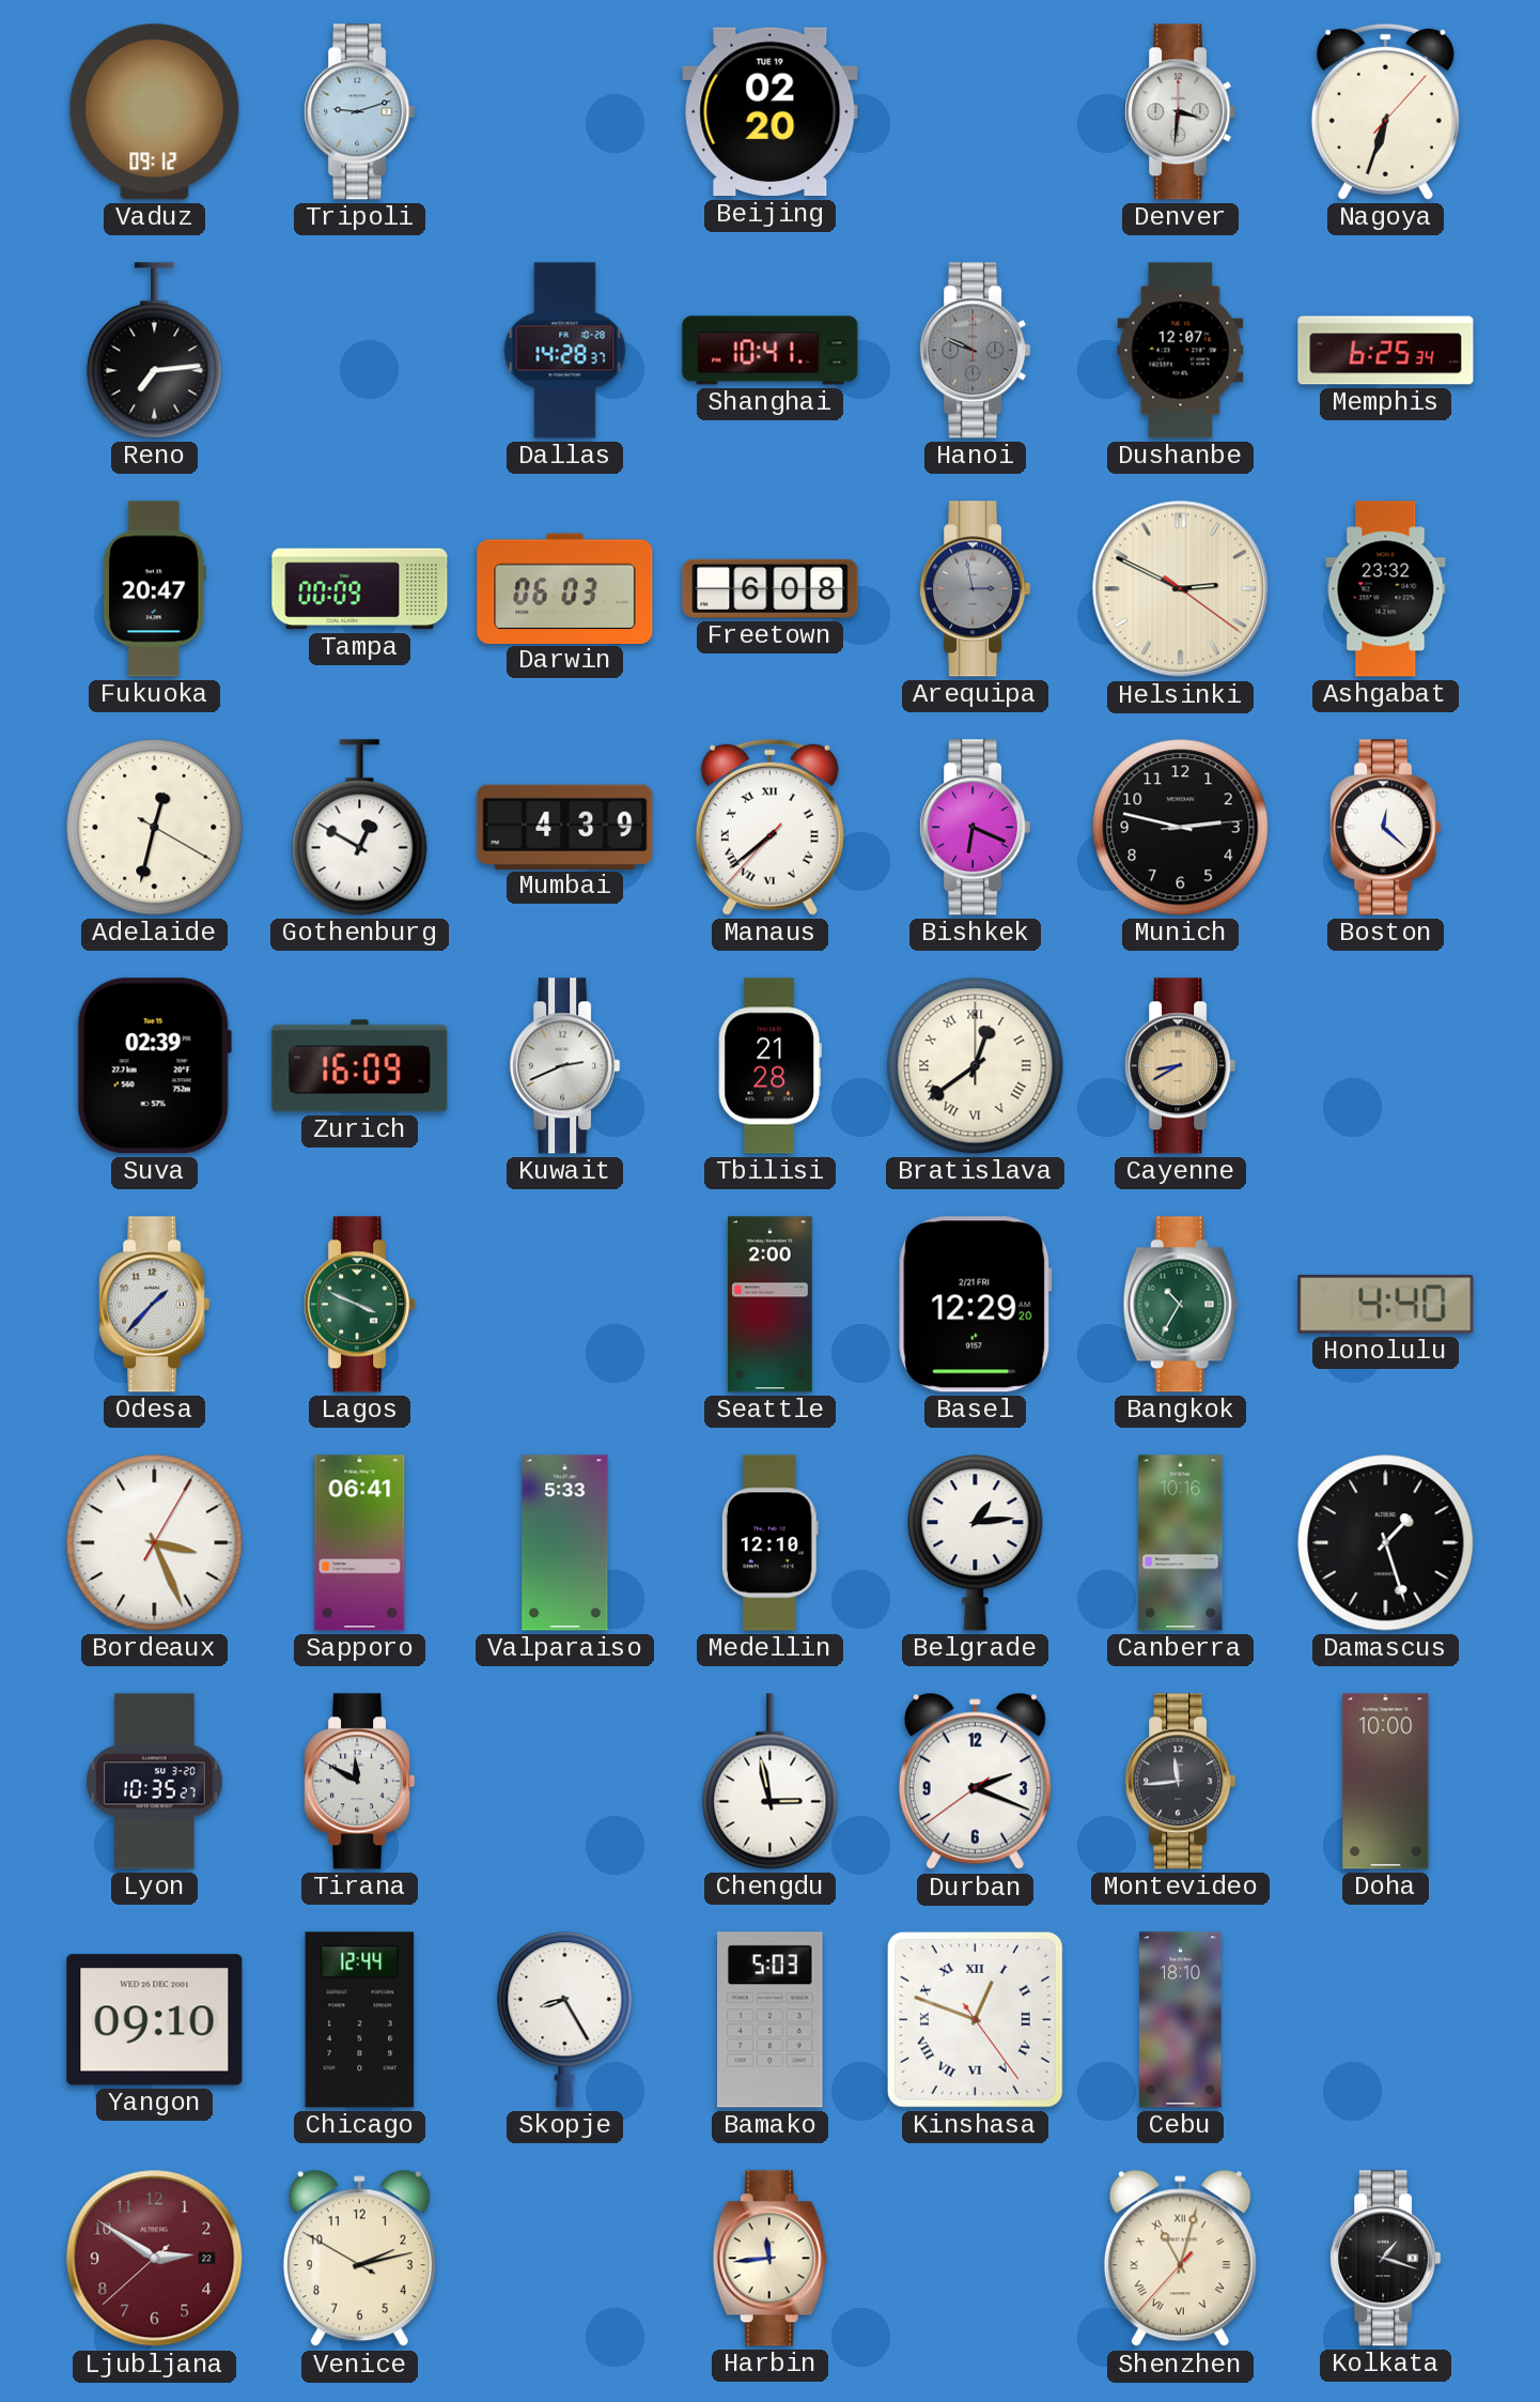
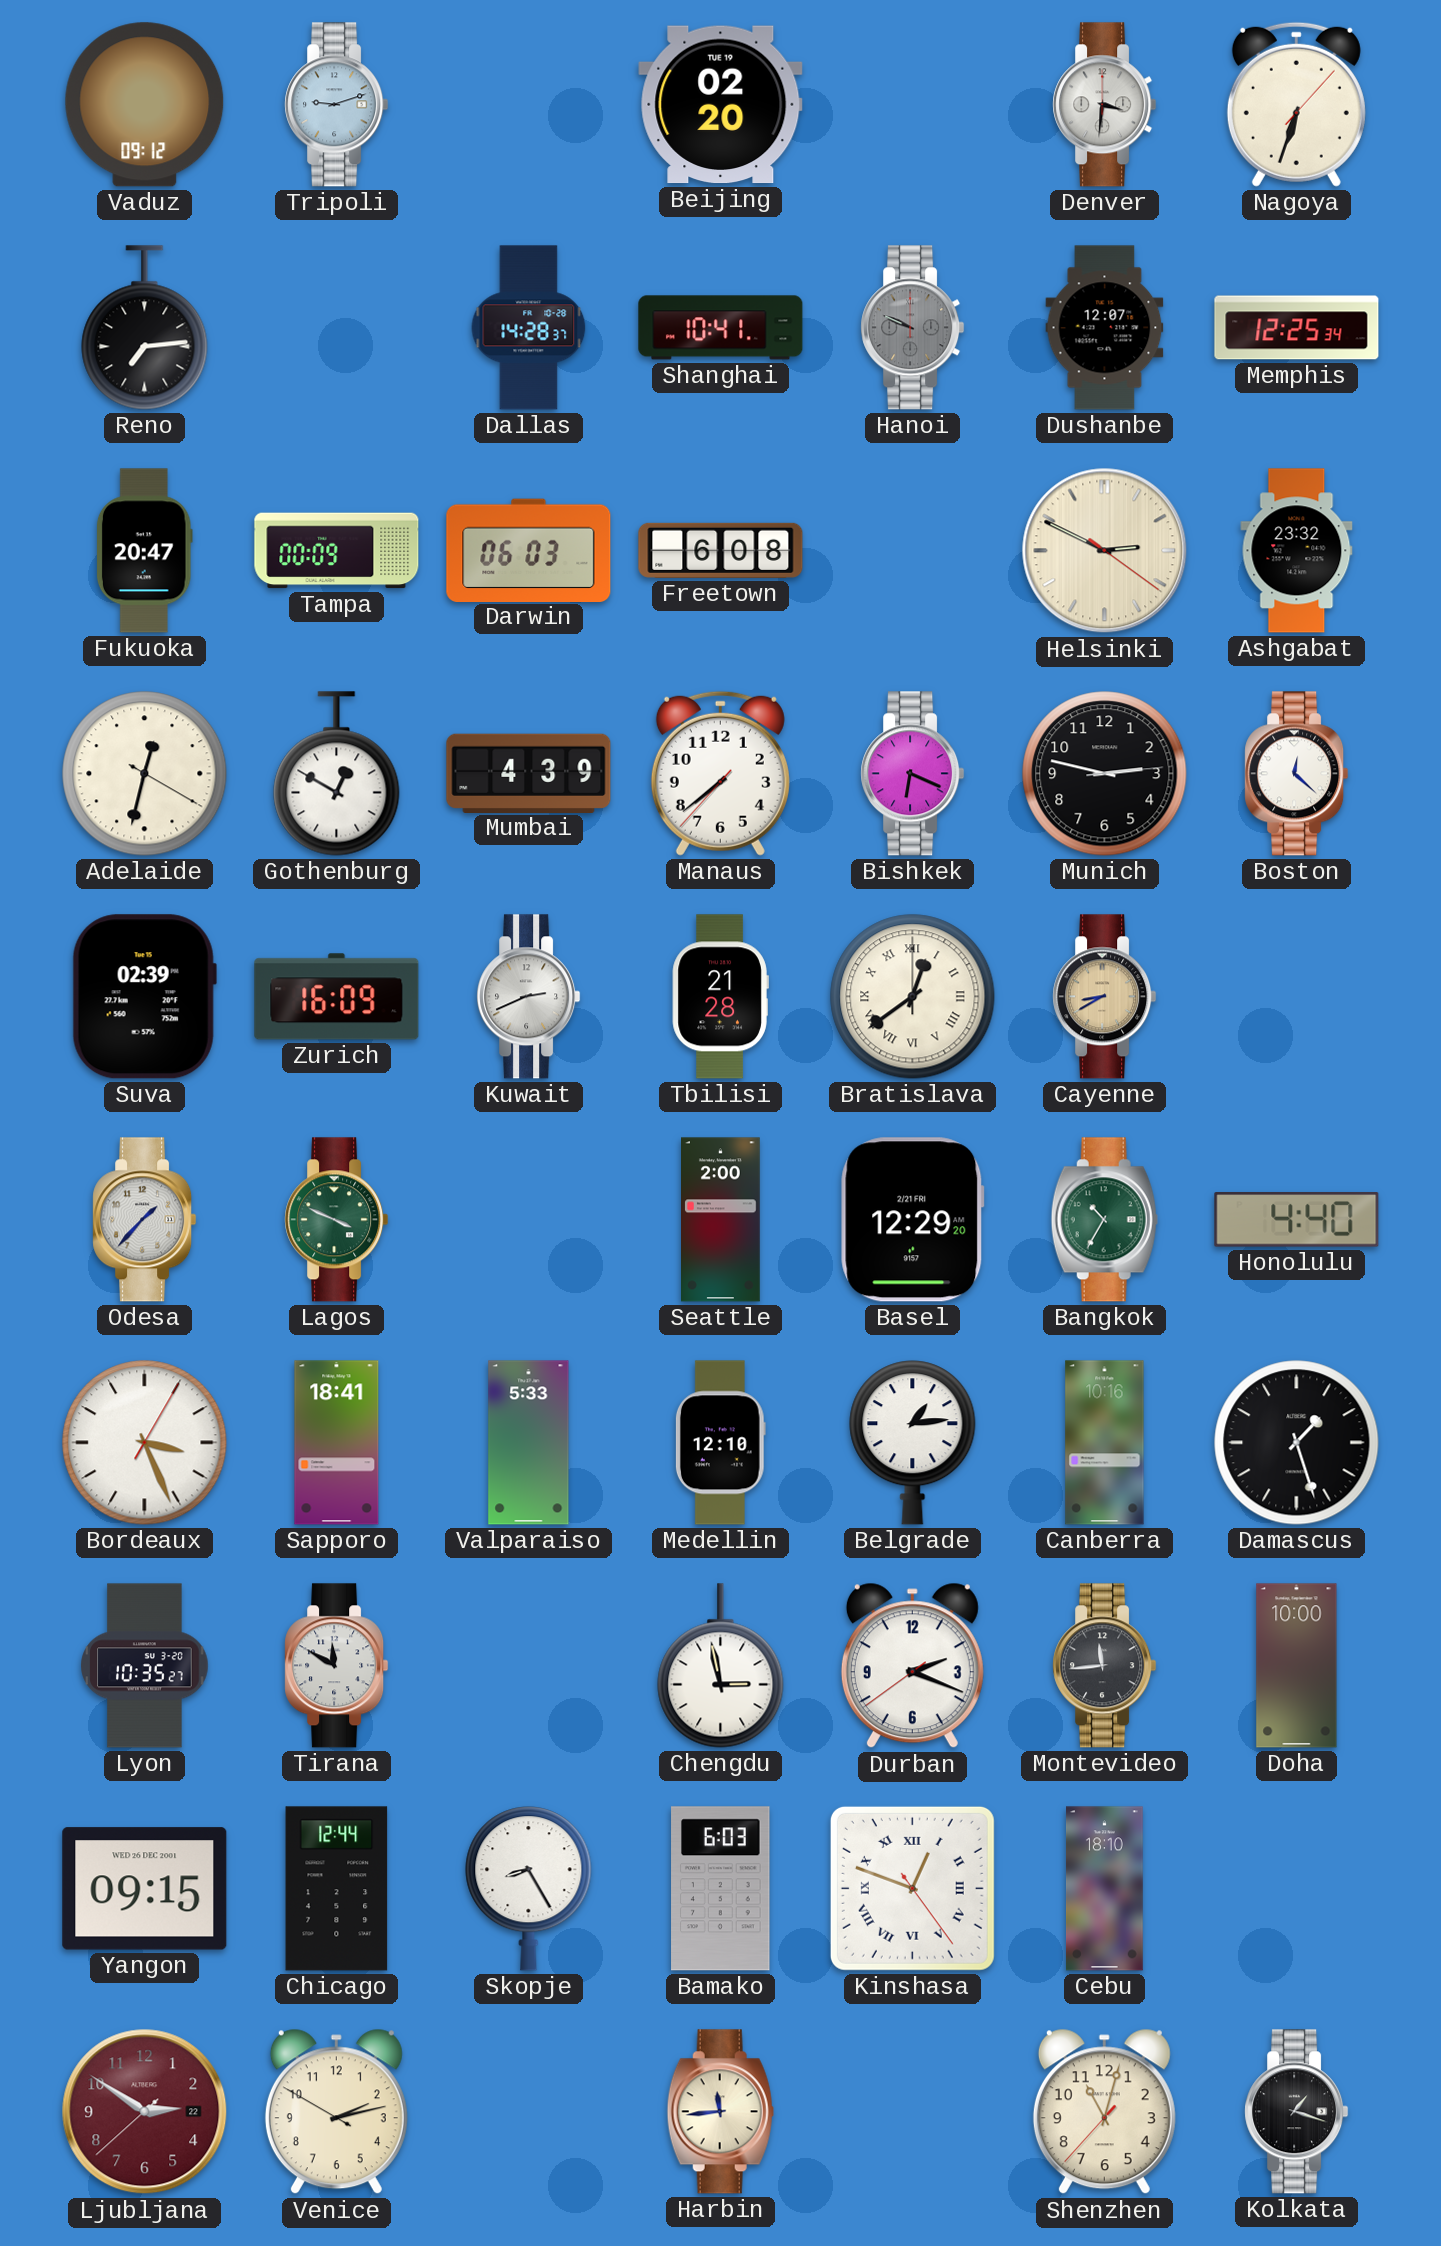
Memphis: 6:25 -> 12:25
Arequipa: 2:58 -> none
Manaus numerals: Roman -> Arabic
Sapporo: 06:41 -> 18:41
Yangon: 09:10 -> 09:15
Bamako: 5:03 -> 6:03
Shenzhen numerals: Roman -> Arabic
